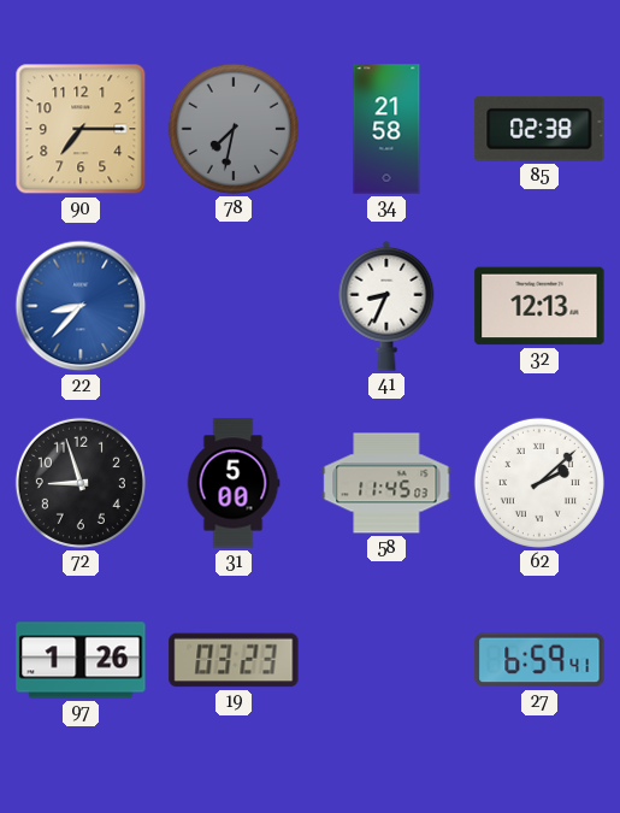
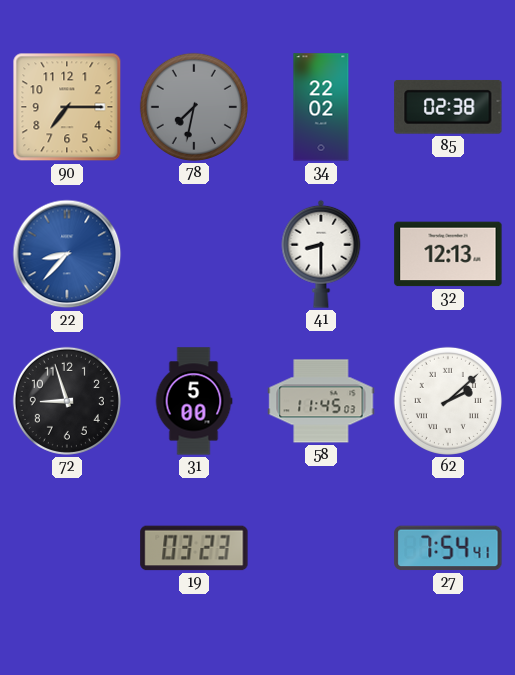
34: 21:58 -> 22:02
41: 8:34 -> 8:30
97: 1:26 -> none
27: 6:59 -> 7:54
